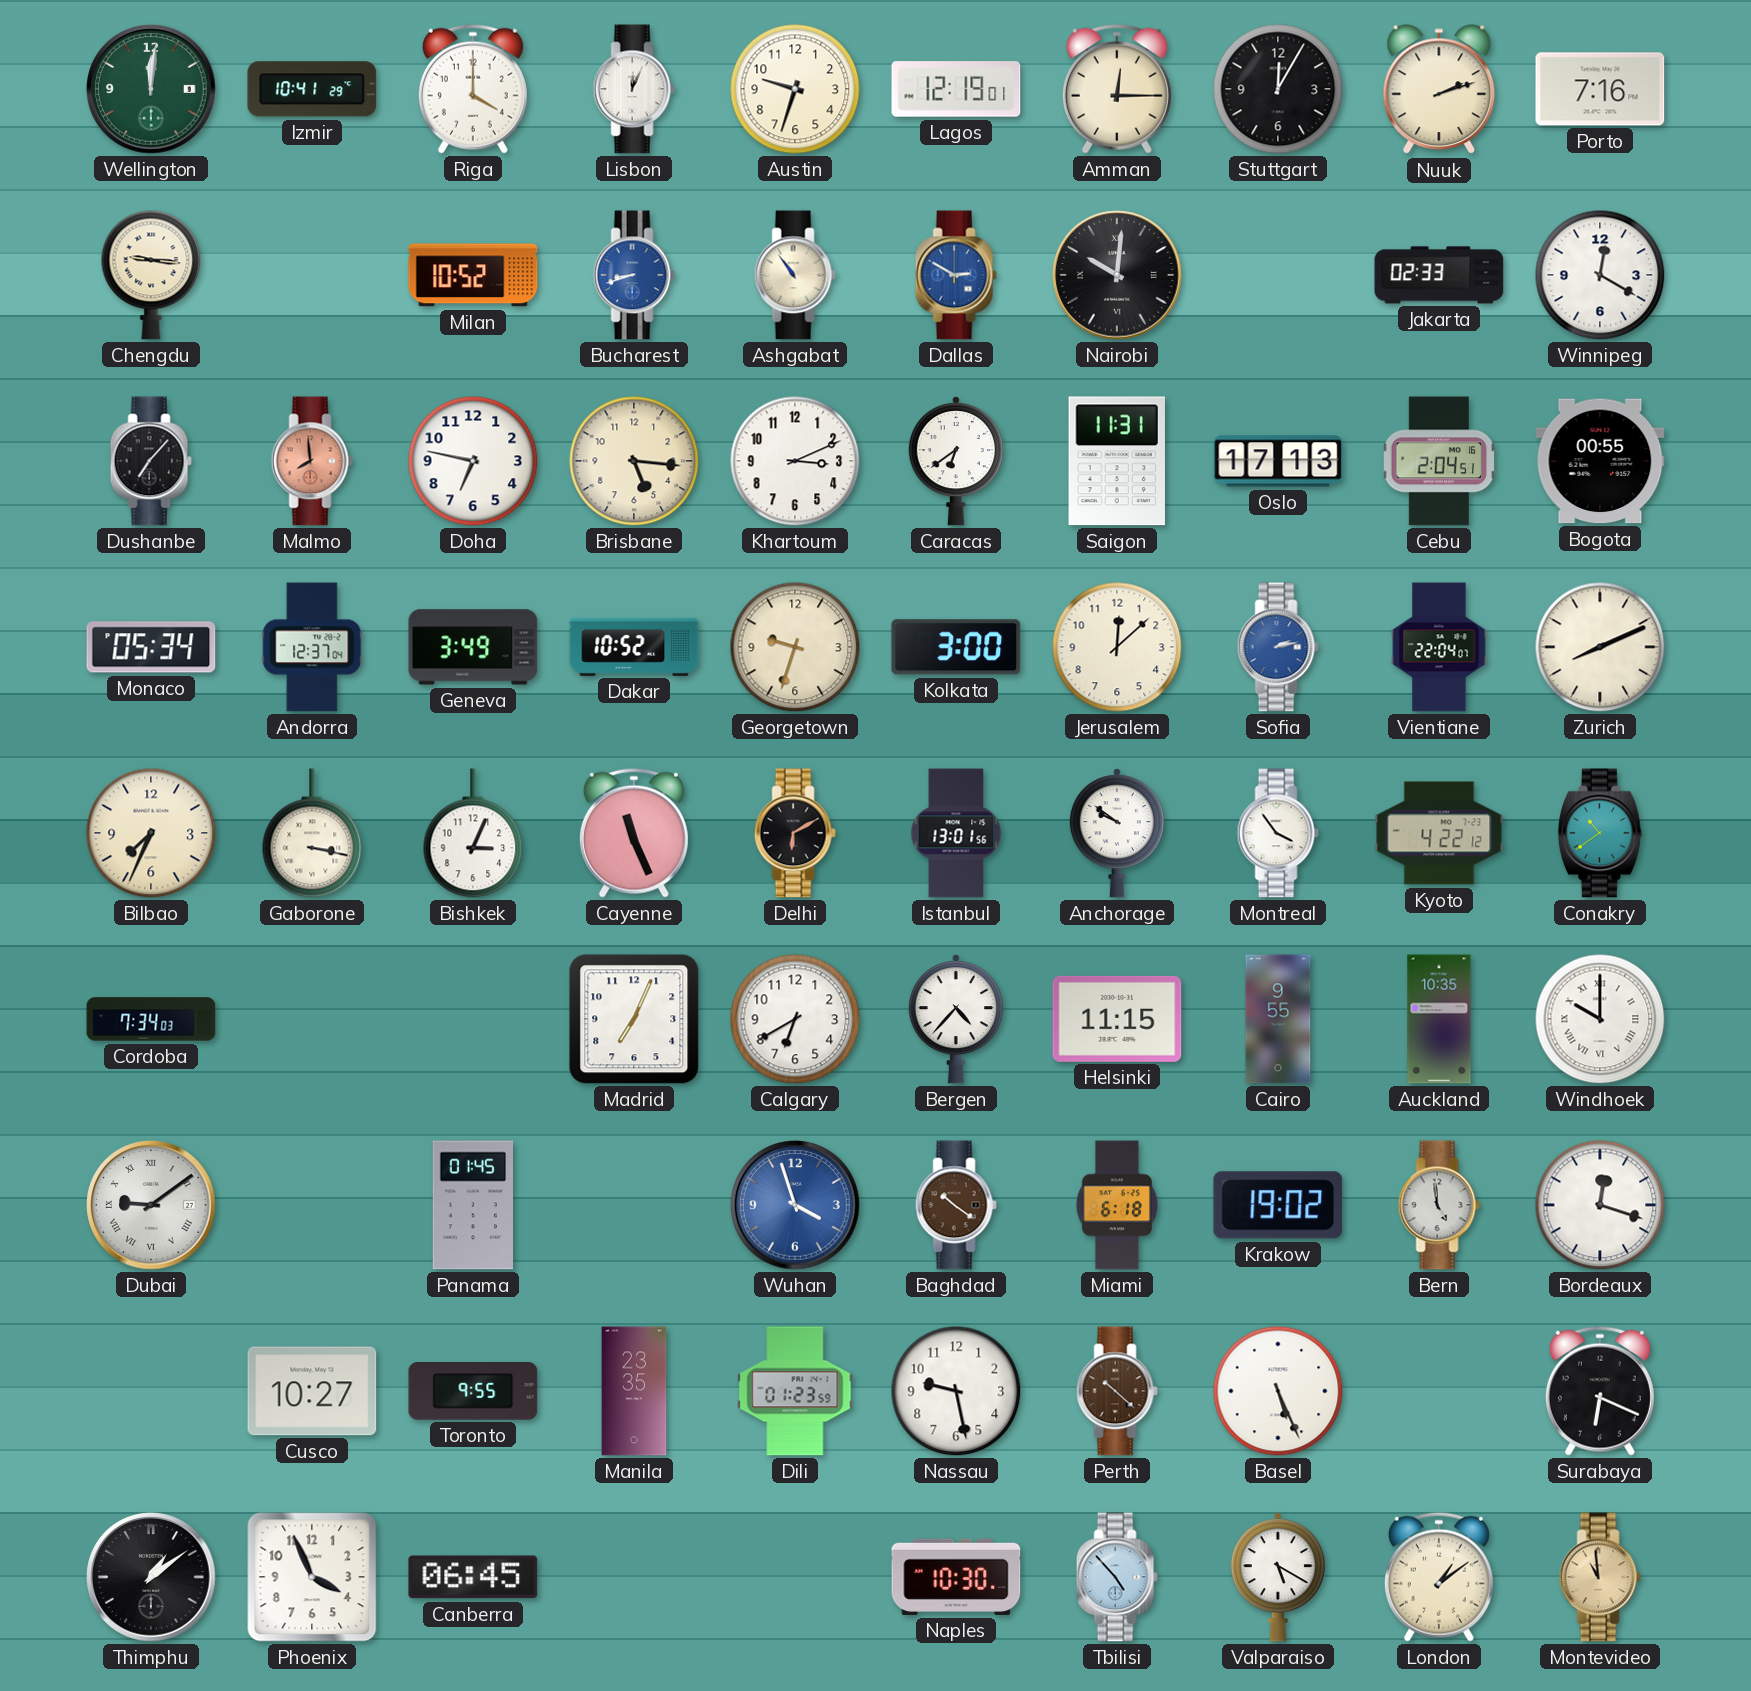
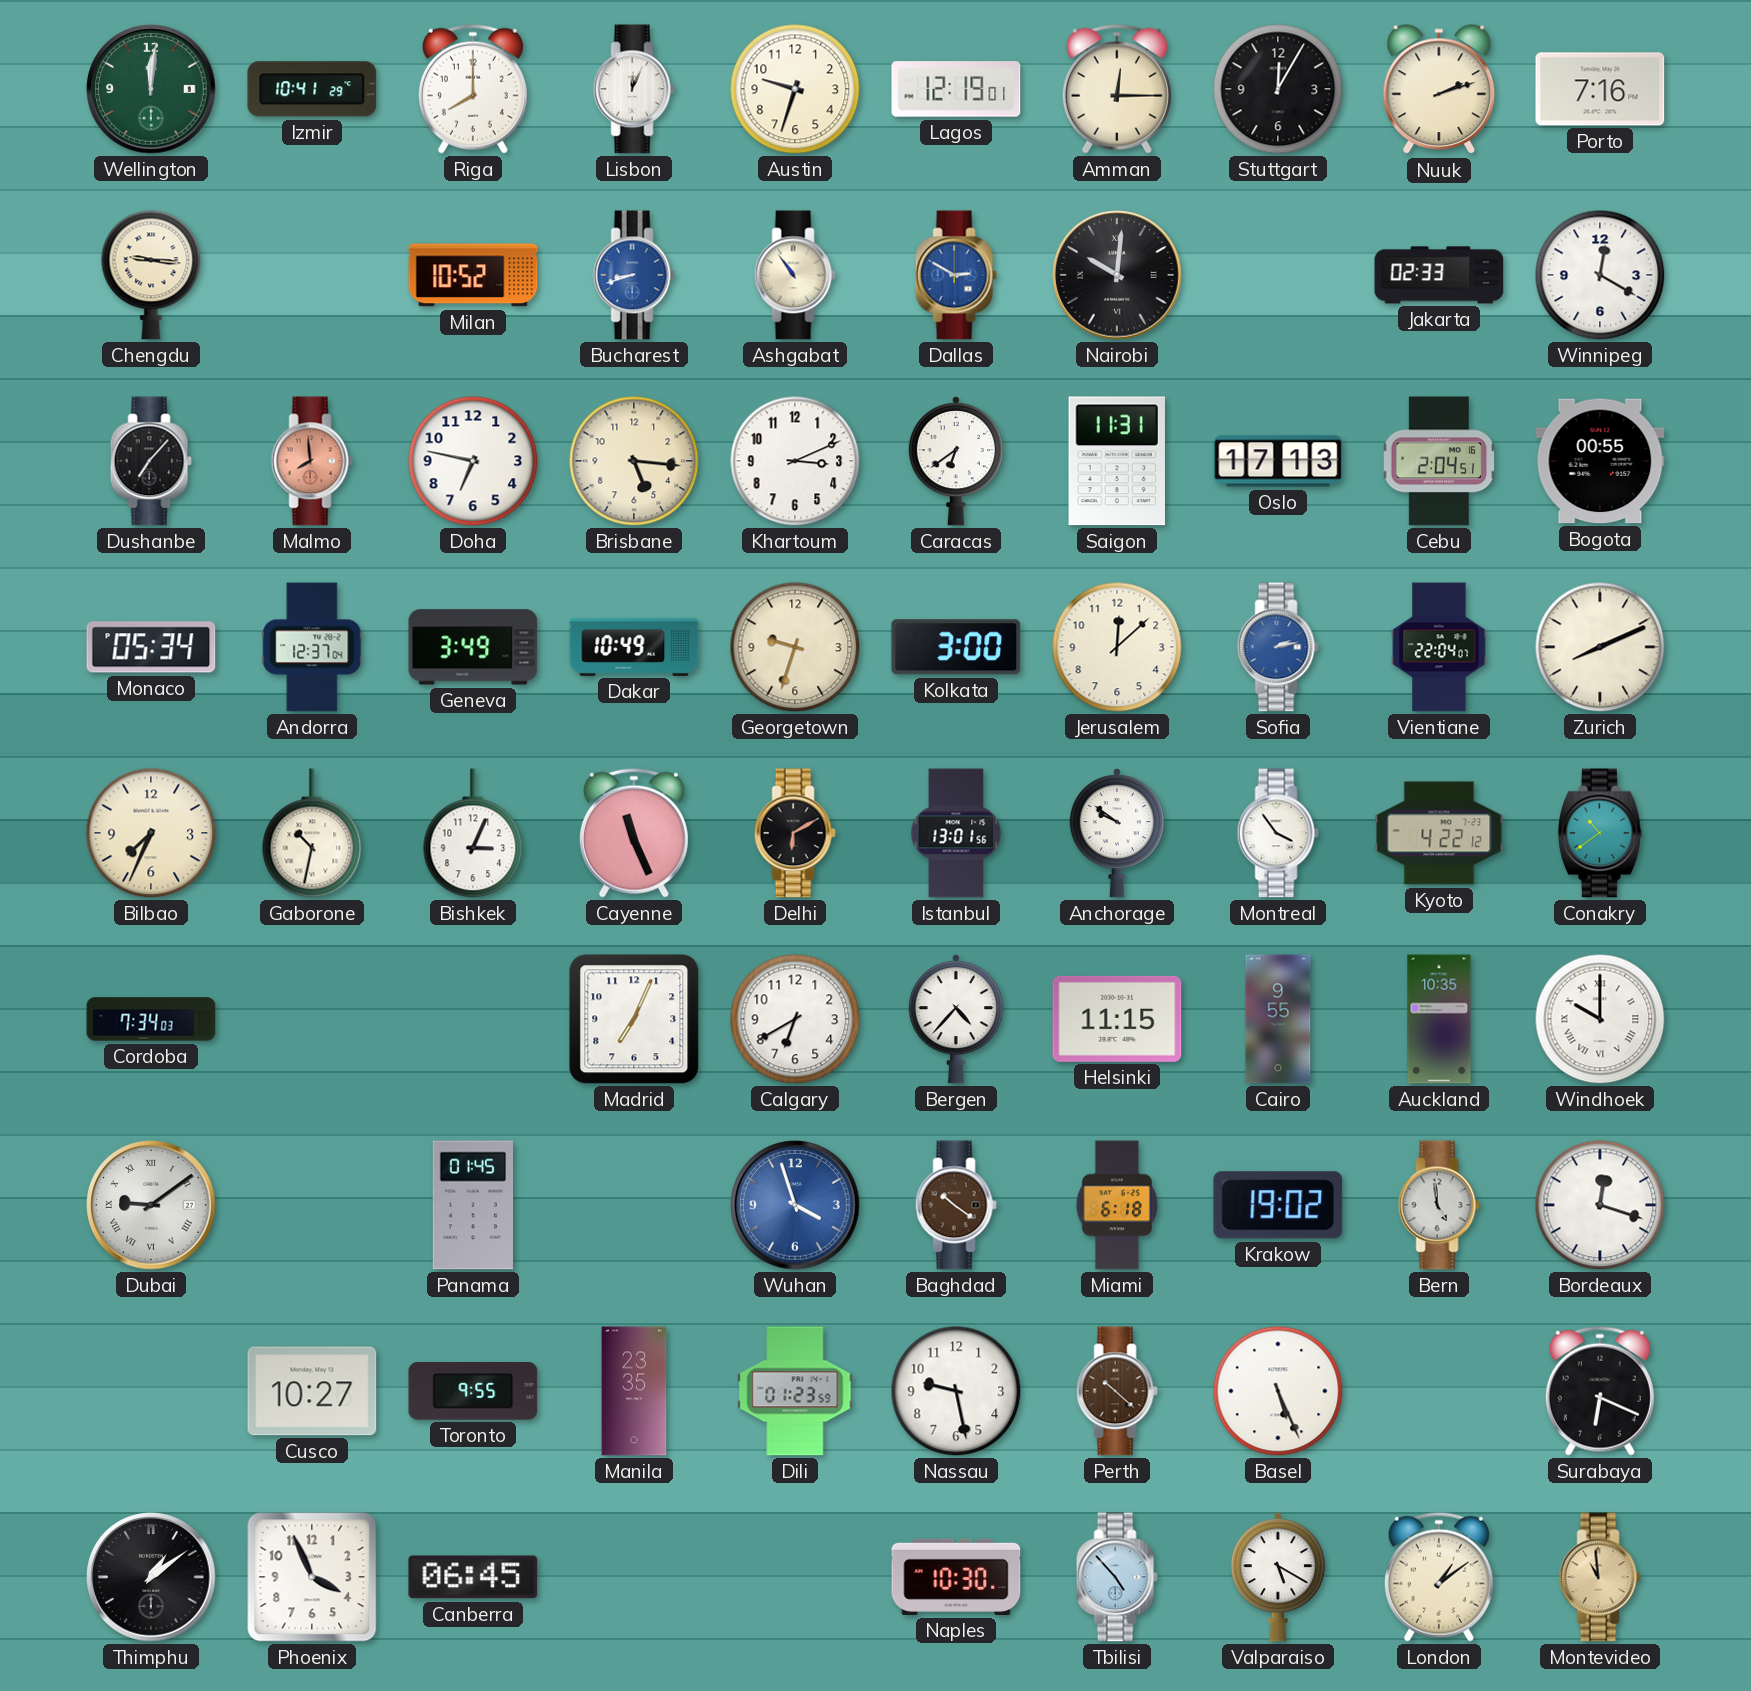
Riga: 4:00 -> 8:00
Dakar: 10:52 -> 10:49
Gaborone: 3:17 -> 10:32
